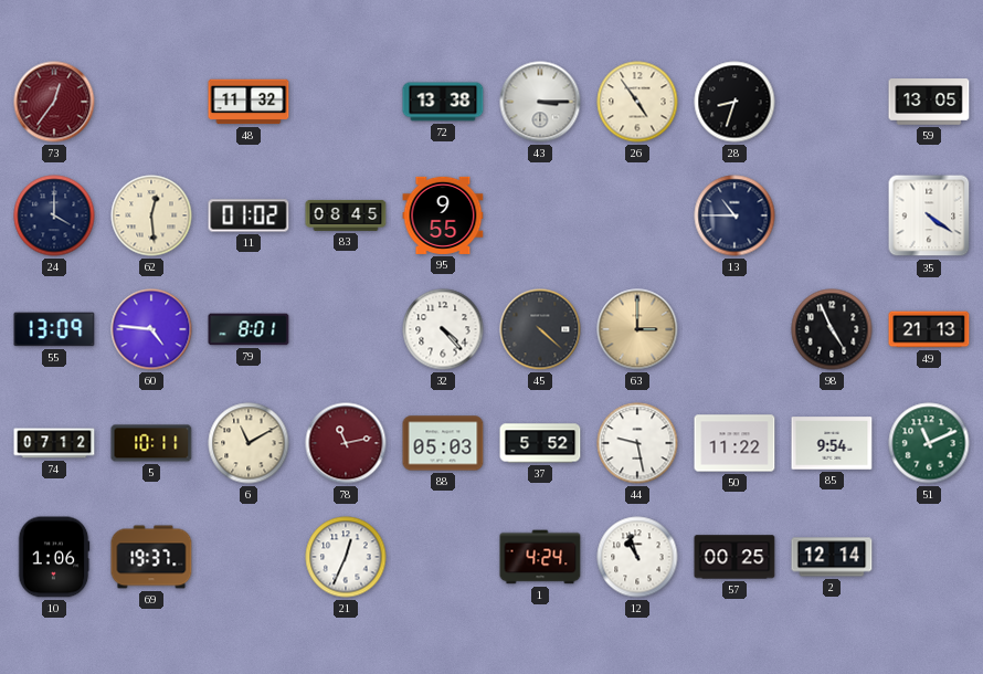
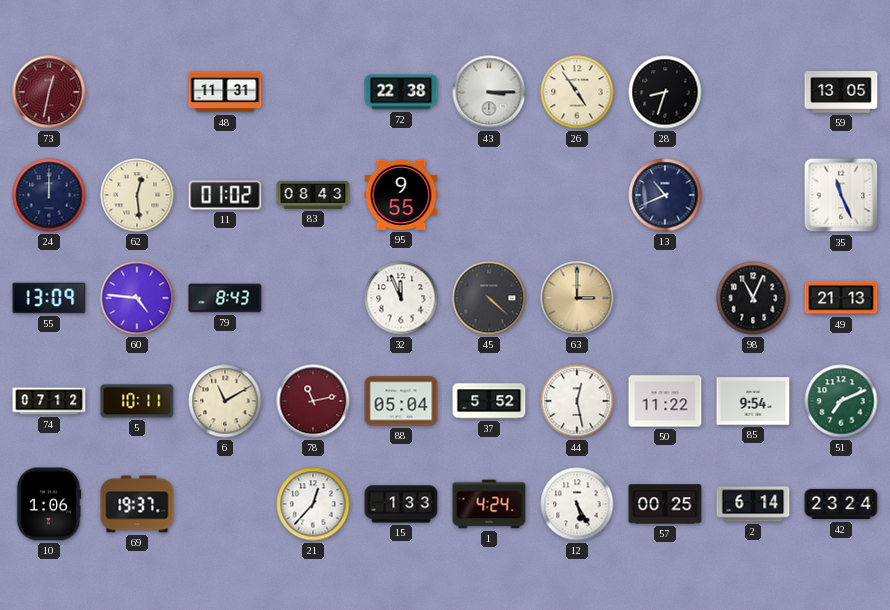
73: 12:36 -> 12:32
48: 11:32 -> 11:31
72: 13:38 -> 22:38
24: 4:00 -> 12:00
83: 08:45 -> 08:43
13: 10:45 -> 10:41
35: 4:21 -> 11:26
79: 8:01 -> 8:43
32: 4:23 -> 11:56
98: 4:56 -> 11:04
88: 05:03 -> 05:04
44: 9:28 -> 12:28
51: 11:11 -> 7:11
21: 12:34 -> 12:37
15: none -> 1:33
12: 10:57 -> 5:25
2: 12:14 -> 6:14
42: none -> 23:24
